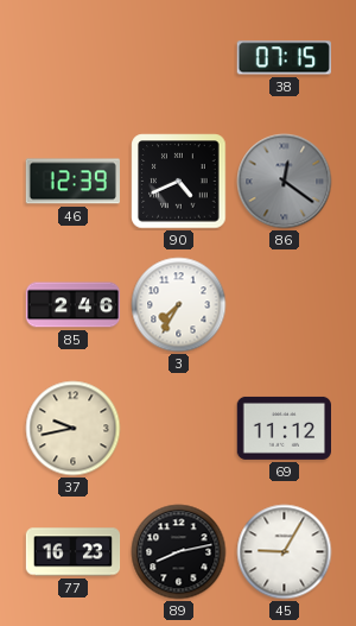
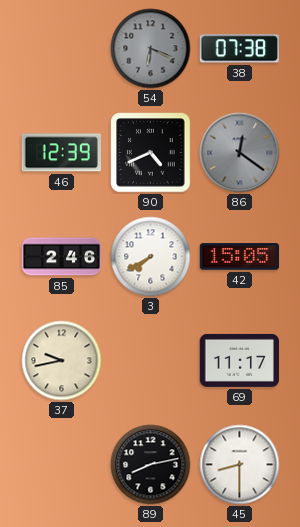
54: none -> 6:19
38: 07:15 -> 07:38
3: 7:35 -> 7:40
42: none -> 15:05
69: 11:12 -> 11:17
77: 16:23 -> none
45: 9:05 -> 8:30
